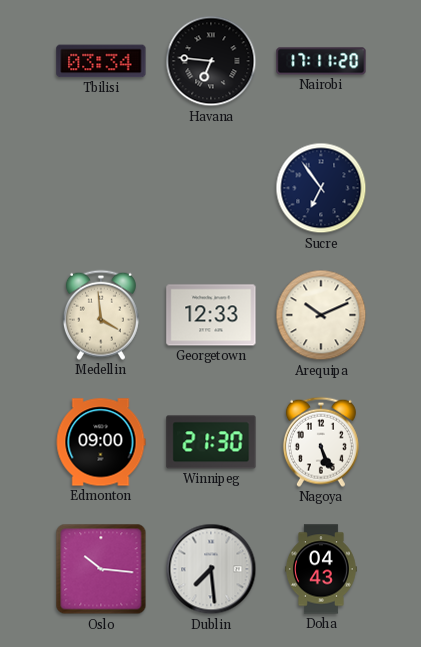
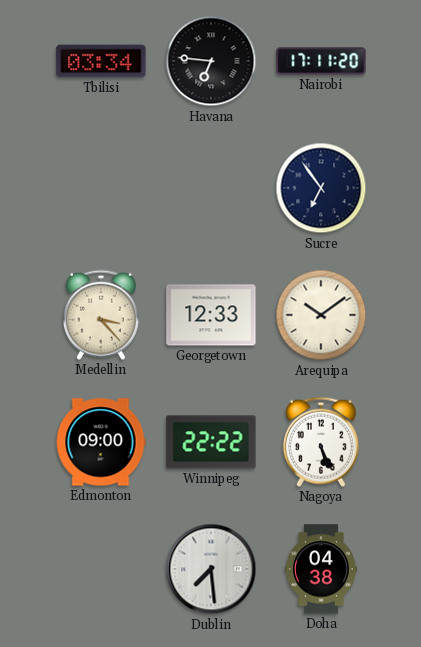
Medellin: 3:59 -> 3:23
Arequipa: 10:11 -> 10:09
Winnipeg: 21:30 -> 22:22
Oslo: 10:16 -> none
Doha: 04:43 -> 04:38
